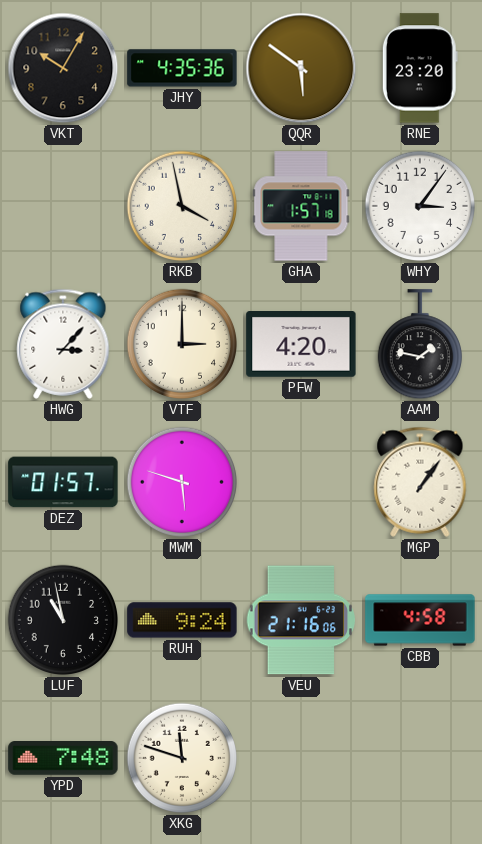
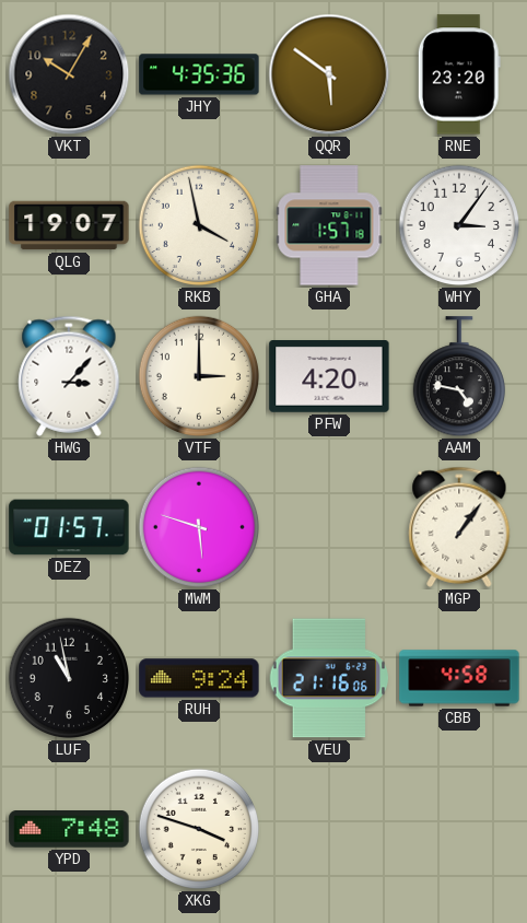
QLG: none -> 19:07
AAM: 1:47 -> 4:47
XKG: 11:48 -> 3:48
